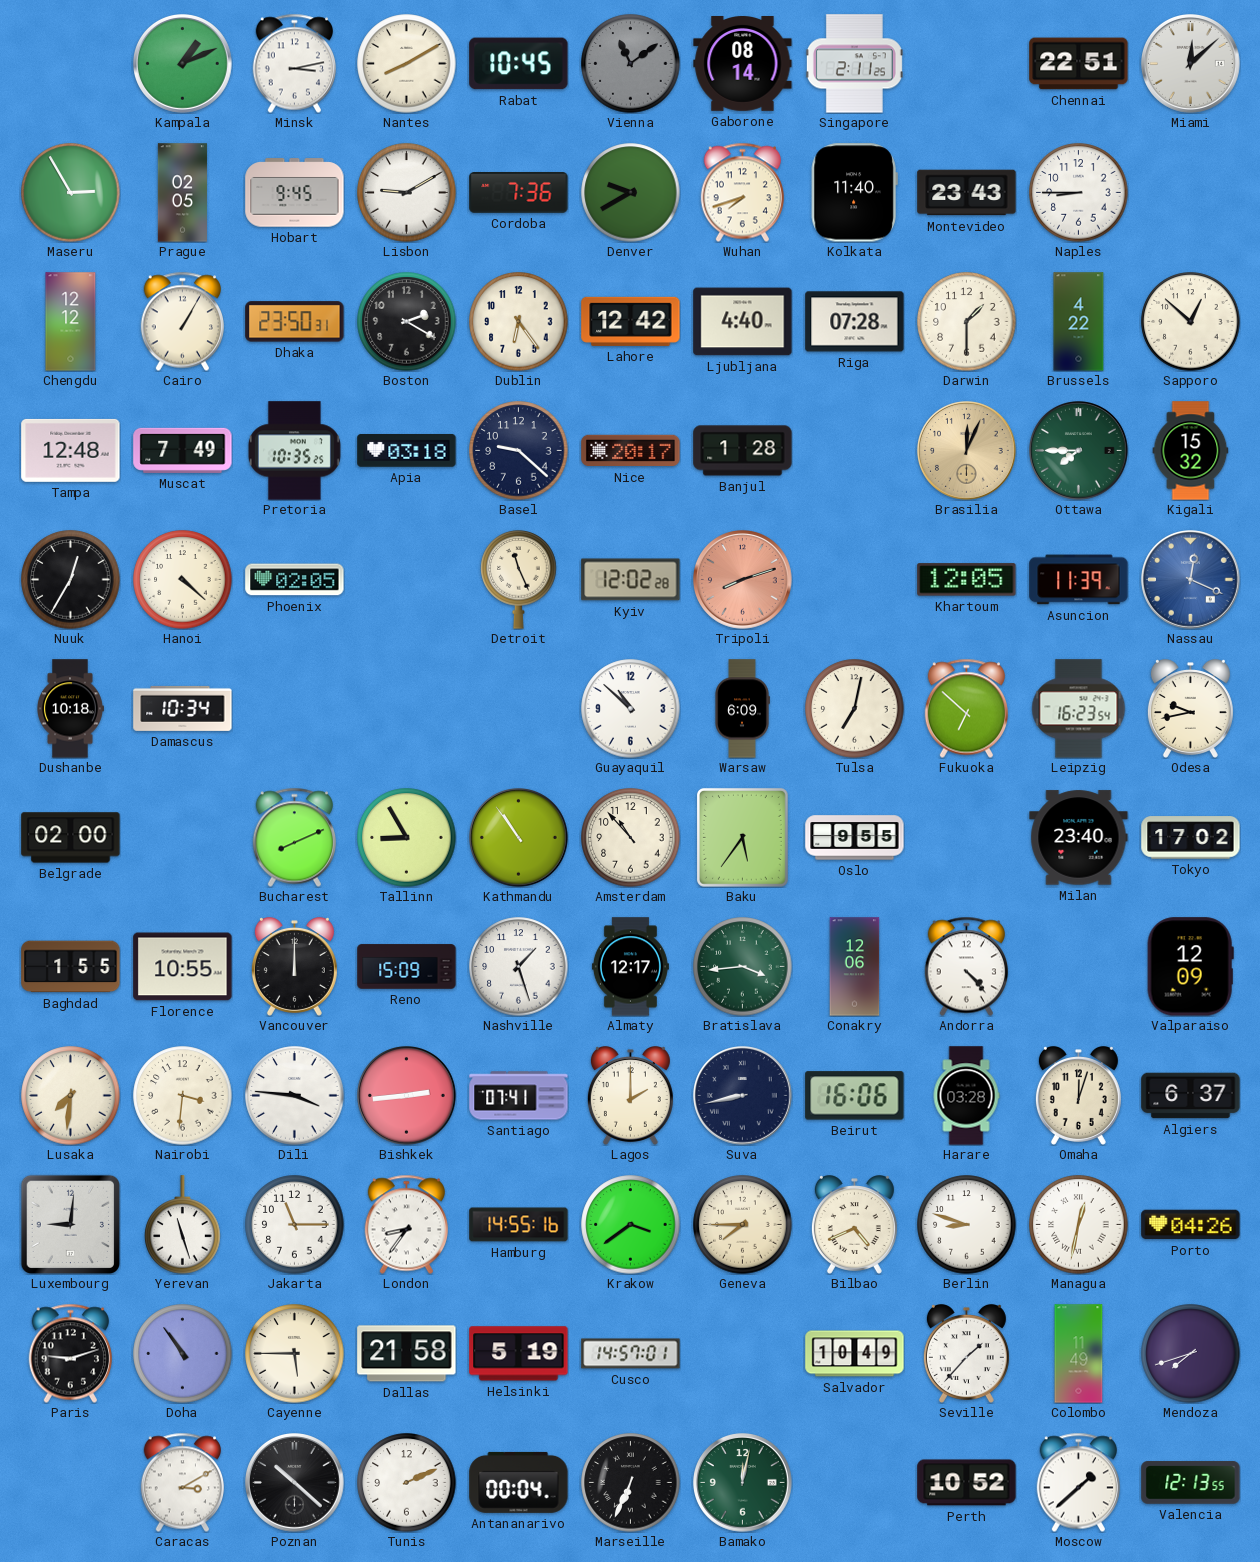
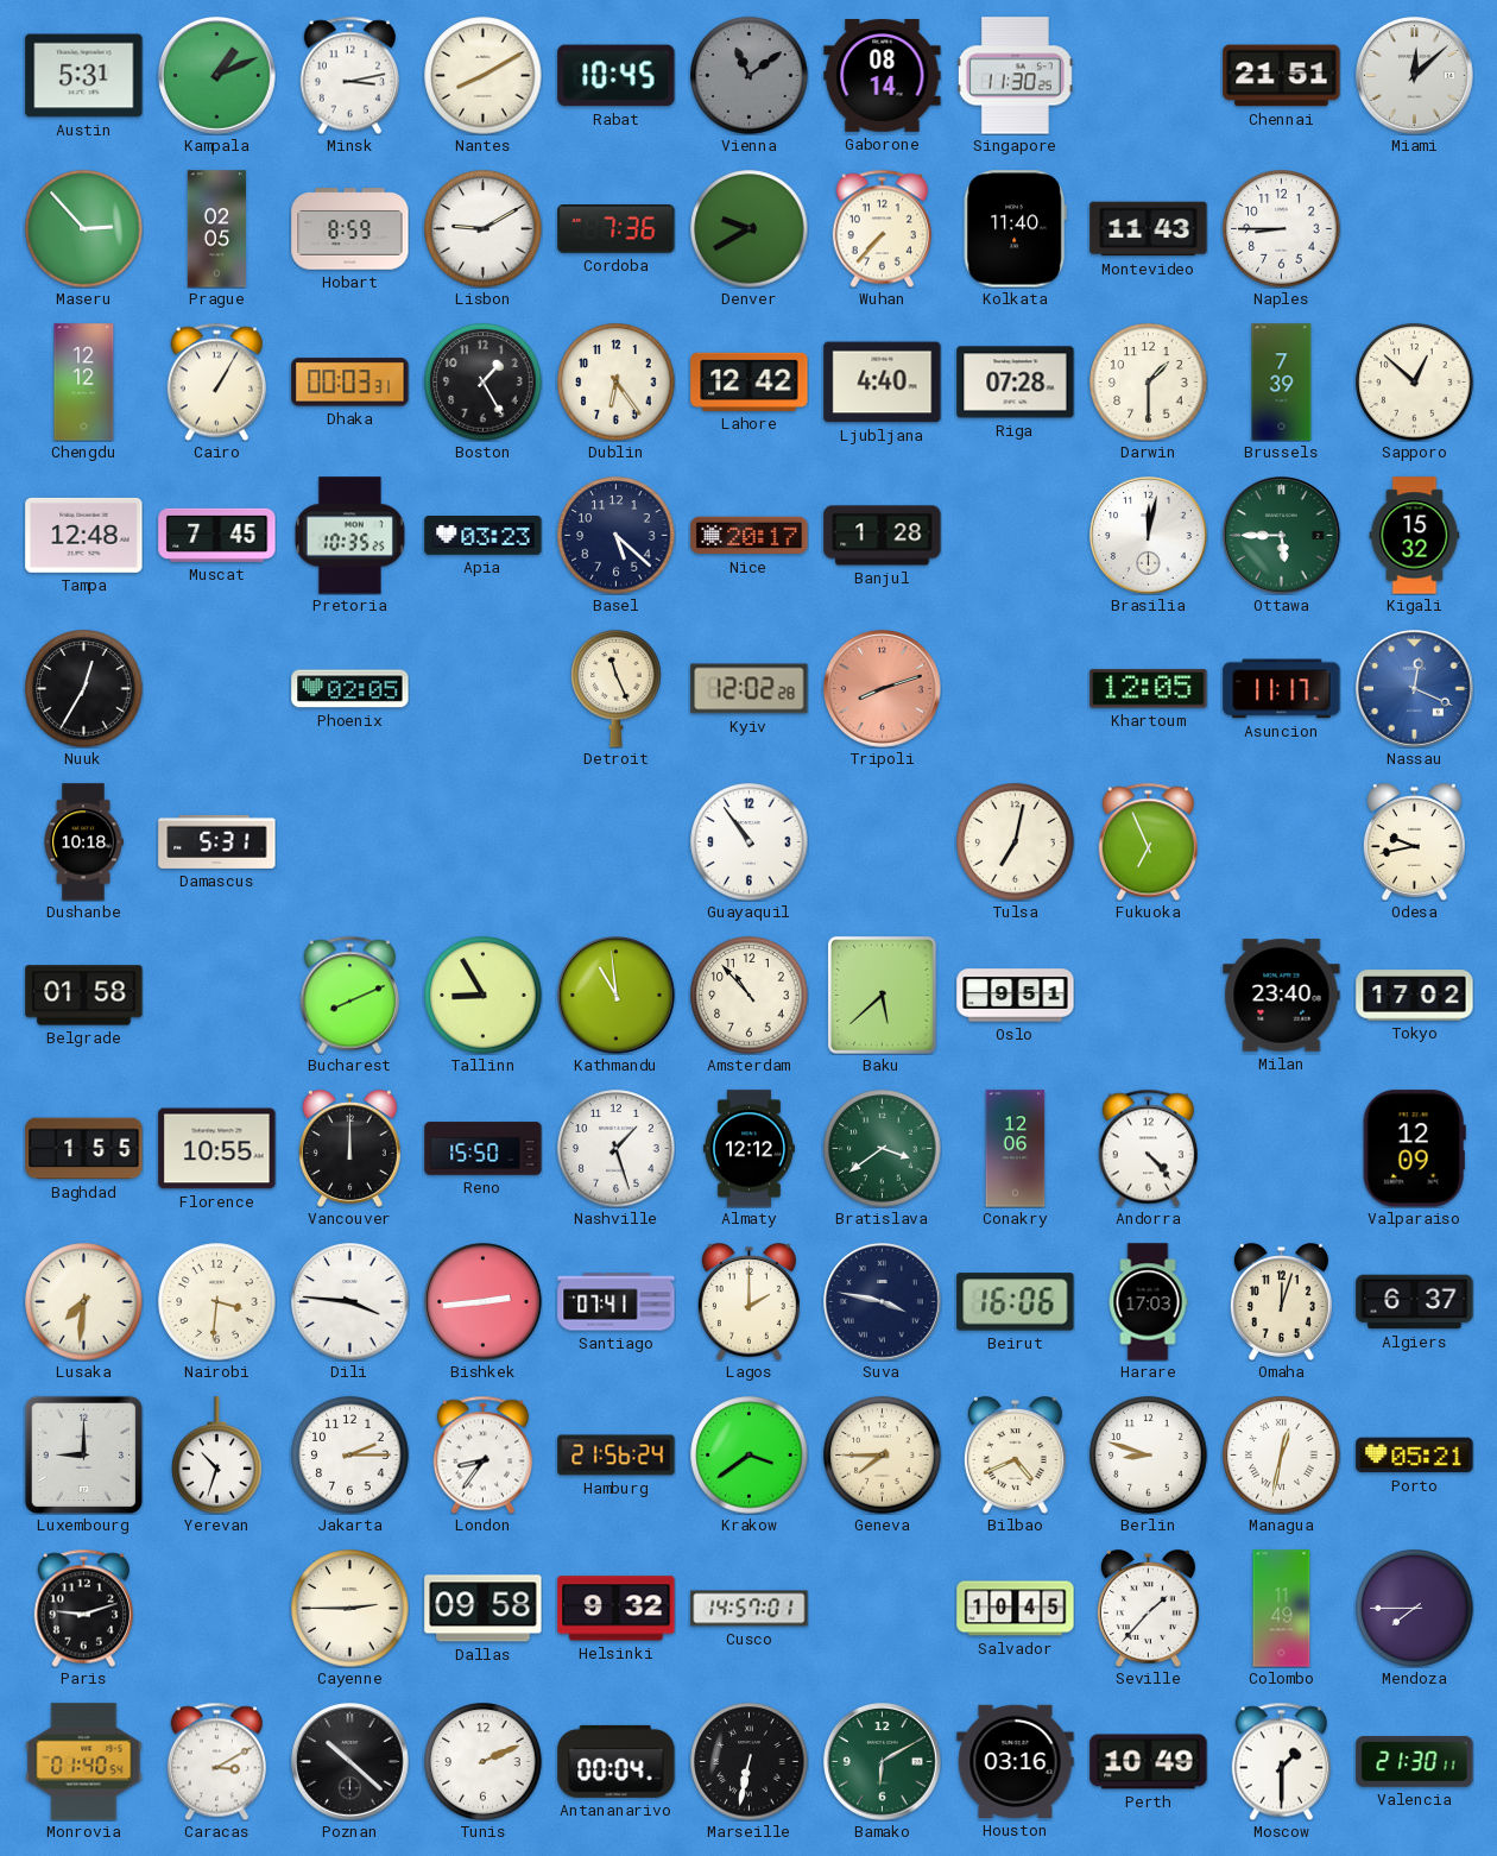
Austin: none -> 5:31
Singapore: 2:11 -> 11:30
Chennai: 22:51 -> 21:51
Maseru: 2:55 -> 2:53
Hobart: 9:45 -> 8:59
Wuhan: 7:42 -> 7:37
Montevideo: 23:43 -> 11:43
Dhaka: 23:50 -> 00:03
Boston: 2:20 -> 1:25
Brussels: 4:22 -> 7:39
Muscat: 7:49 -> 7:45
Apia: 03:18 -> 03:23
Basel: 9:22 -> 5:22
Brasilia: 12:04 -> 12:02
Brasilia dial: champagne -> white
Ottawa: 7:45 -> 5:45
Hanoi: 4:22 -> none
Asuncion: 11:39 -> 11:17
Damascus: 10:34 -> 5:31
Guayaquil: 10:52 -> 10:54
Warsaw: 6:09 -> none
Fukuoka: 6:52 -> 6:56
Leipzig: 16:23 -> none
Belgrade: 02:00 -> 01:58
Kathmandu: 10:54 -> 10:59
Baku: 5:36 -> 5:38
Oslo: 9:55 -> 9:51
Reno: 15:09 -> 15:50
Almaty: 12:17 -> 12:12
Bratislava: 3:44 -> 3:39
Suva: 8:43 -> 3:47
Harare: 03:28 -> 17:03
Luxembourg: 9:01 -> 9:00
Yerevan: 11:27 -> 10:33
Jakarta: 11:15 -> 2:15
Hamburg: 14:55 -> 21:56
Porto: 04:26 -> 05:21
Doha: 10:54 -> none
Cayenne: 5:45 -> 2:45
Dallas: 21:58 -> 09:58
Helsinki: 5:19 -> 9:32
Salvador: 10:49 -> 10:45
Mendoza: 7:42 -> 7:45
Monrovia: none -> 01:40
Marseille: 6:34 -> 6:32
Bamako: 12:02 -> 6:10
Houston: none -> 03:16
Perth: 10:52 -> 10:49
Moscow: 1:38 -> 1:30
Valencia: 12:13 -> 21:30
